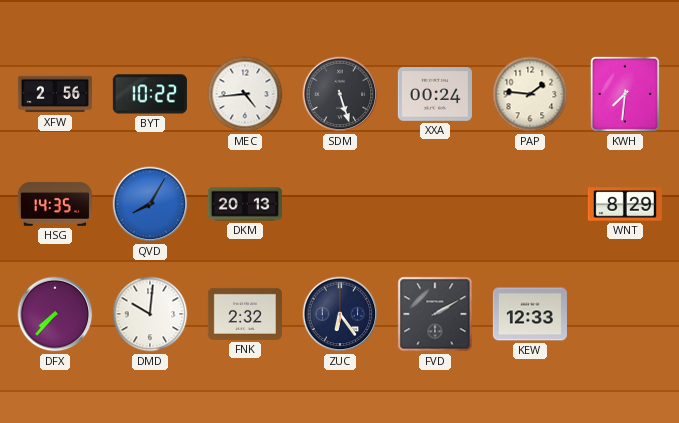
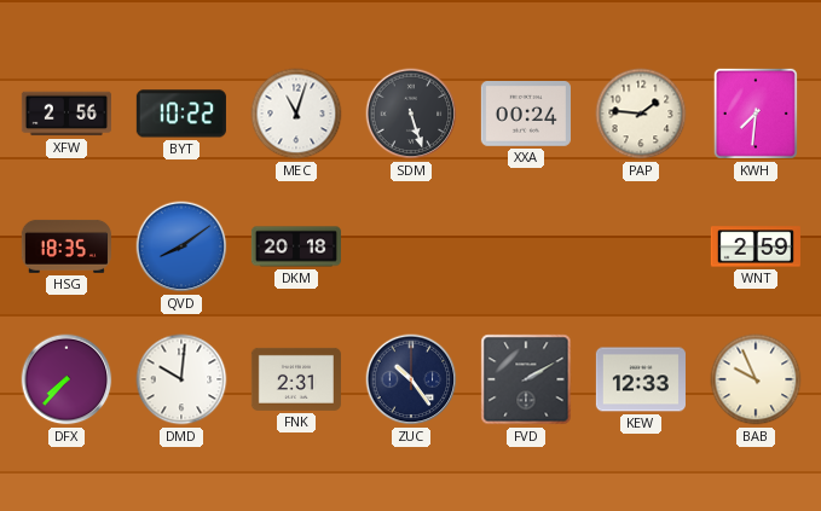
MEC: 4:44 -> 11:03
HSG: 14:35 -> 18:35
QVD: 8:05 -> 8:09
DKM: 20:13 -> 20:18
WNT: 8:29 -> 2:59
FNK: 2:32 -> 2:31
ZUC: 6:24 -> 10:24
BAB: none -> 9:56
